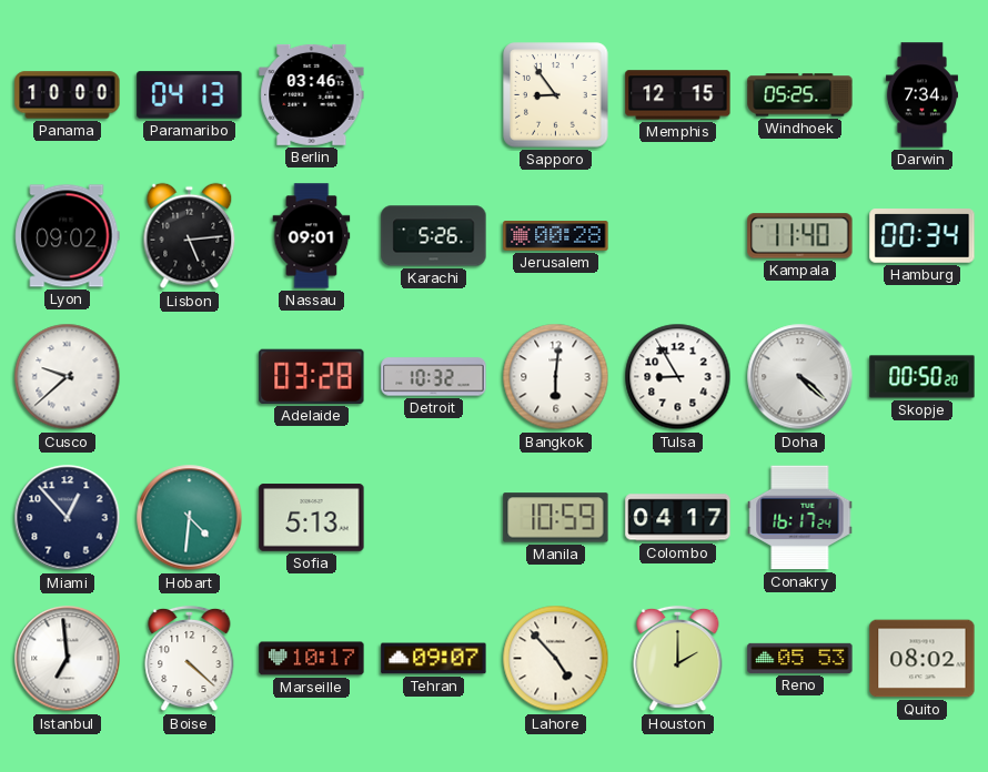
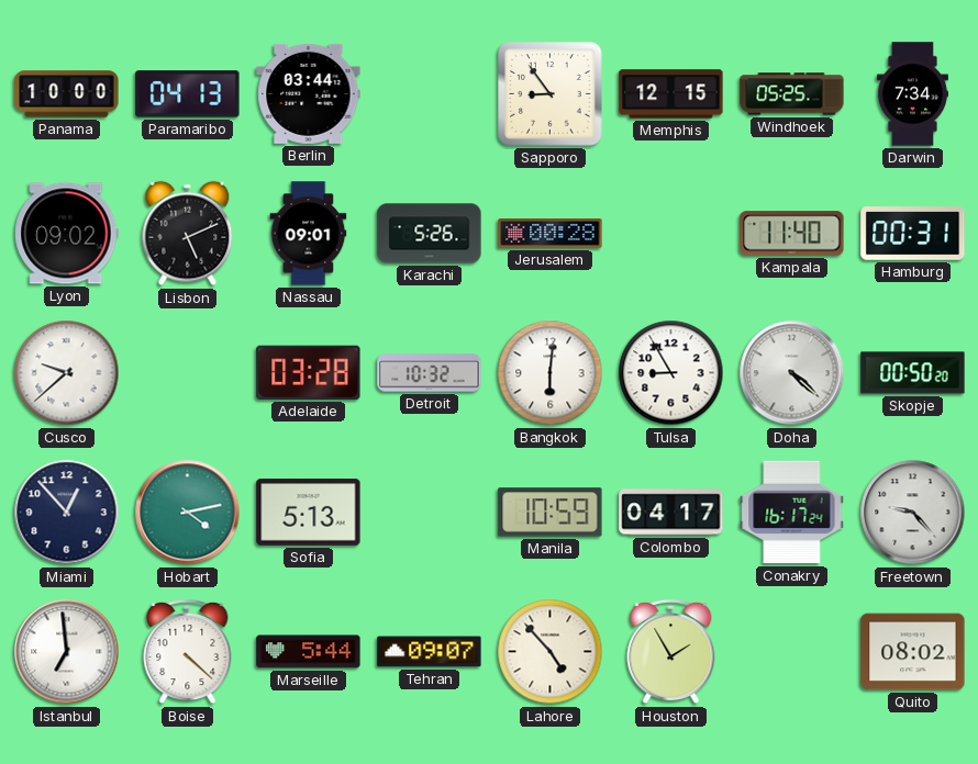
Berlin: 03:46 -> 03:44
Lisbon: 5:14 -> 5:11
Hamburg: 00:34 -> 00:31
Hobart: 4:31 -> 4:13
Freetown: none -> 9:23
Marseille: 10:17 -> 5:44
Houston: 2:00 -> 1:55
Reno: 05:53 -> none
